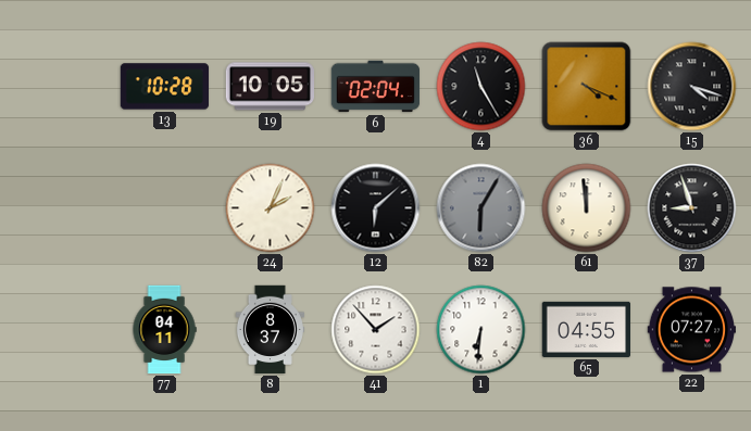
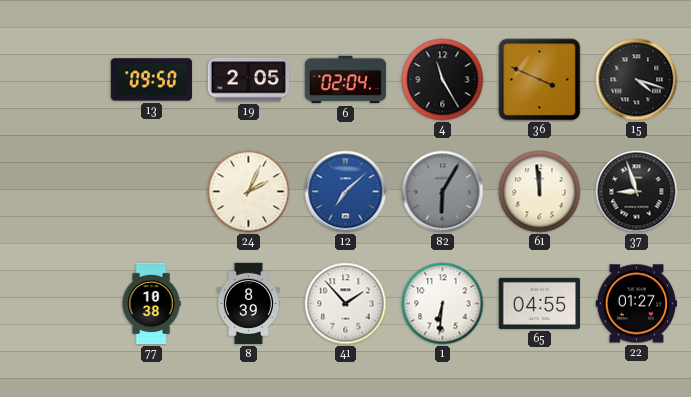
13: 10:28 -> 09:50
19: 10:05 -> 2:05
36: 4:19 -> 3:49
12: 6:08 -> 7:08
12 dial: black -> blue
77: 04:11 -> 10:38
8: 8:37 -> 8:39
22: 07:27 -> 01:27
